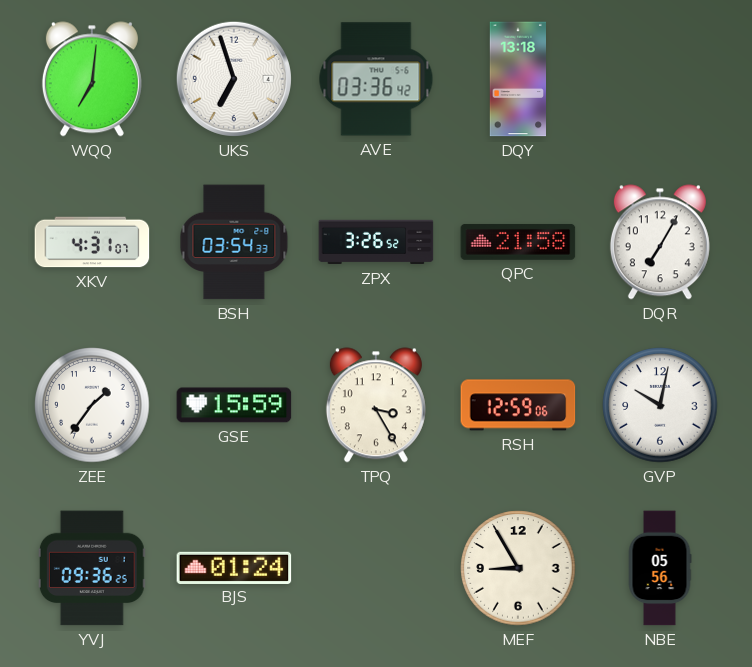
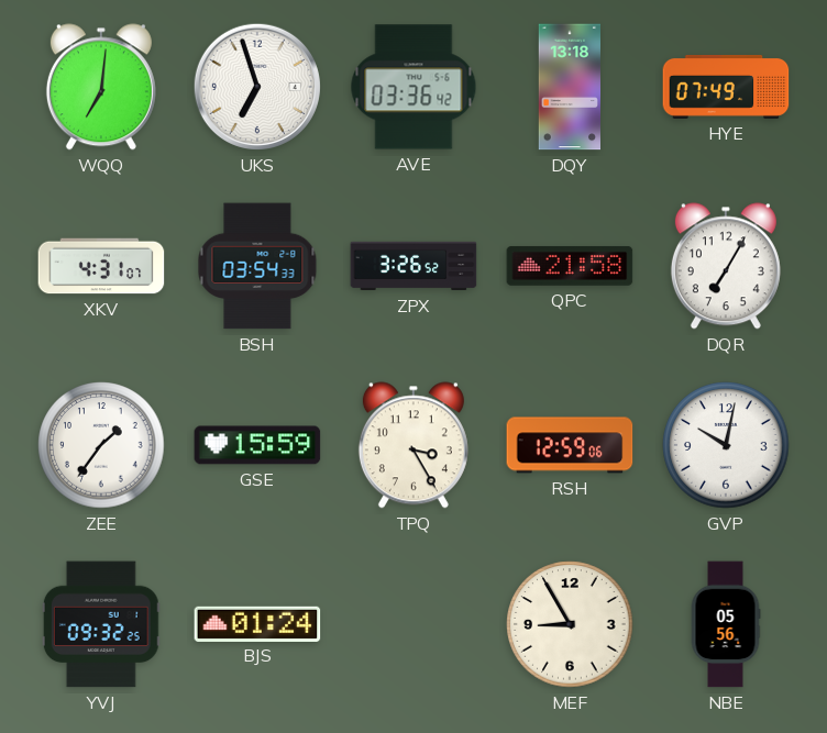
HYE: none -> 07:49
YVJ: 09:36 -> 09:32
